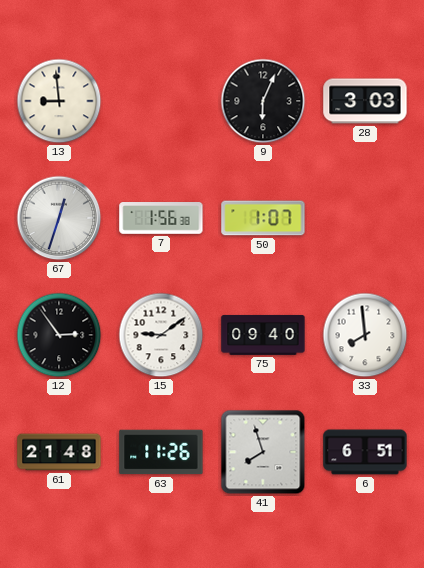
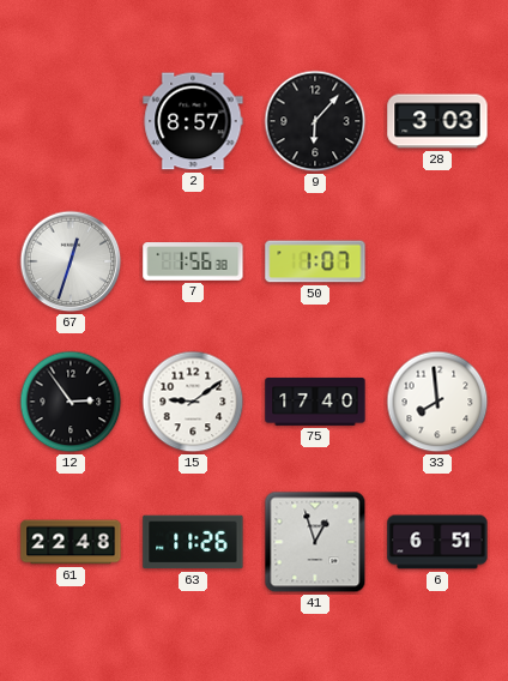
13: 8:59 -> none
2: none -> 8:57
9: 6:04 -> 6:07
75: 09:40 -> 17:40
61: 21:48 -> 22:48
41: 7:57 -> 12:57
